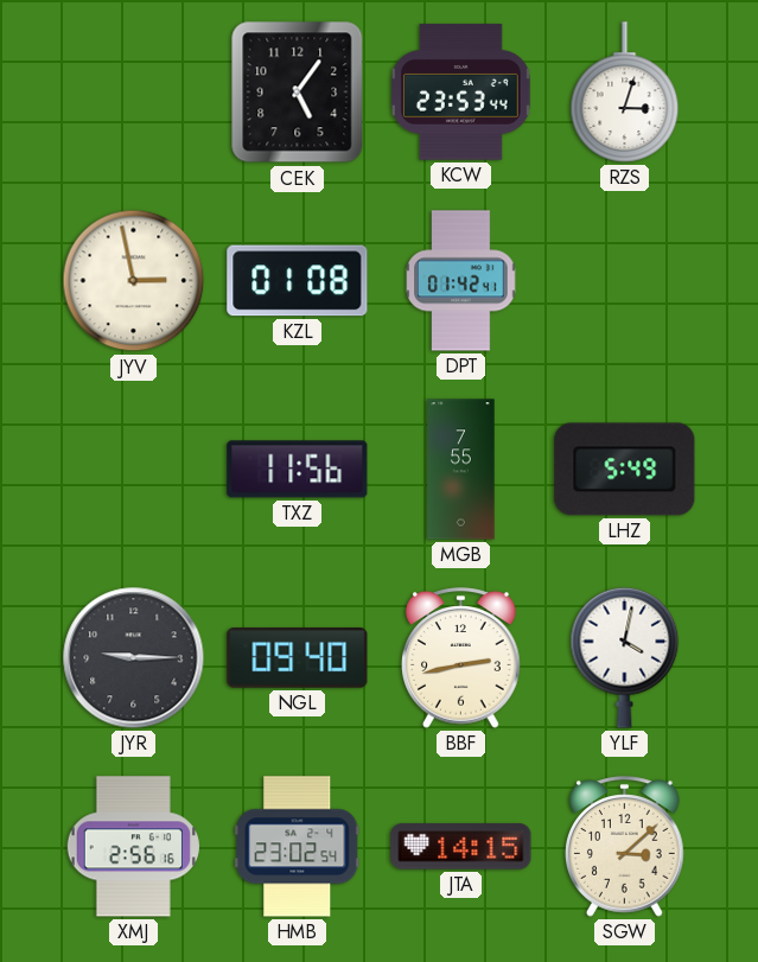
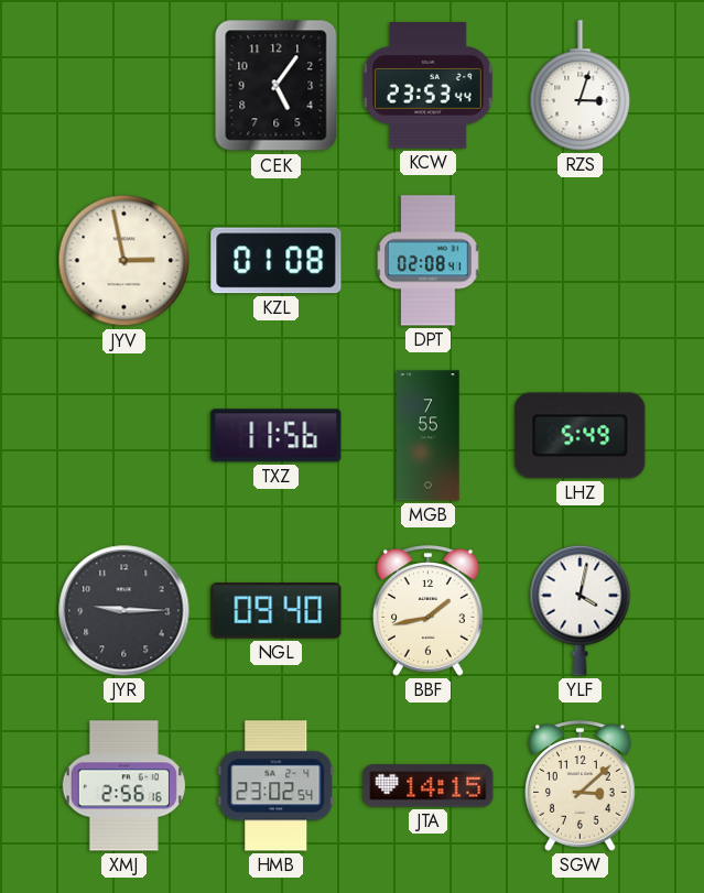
DPT: 01:42 -> 02:08
BBF: 2:43 -> 1:43
